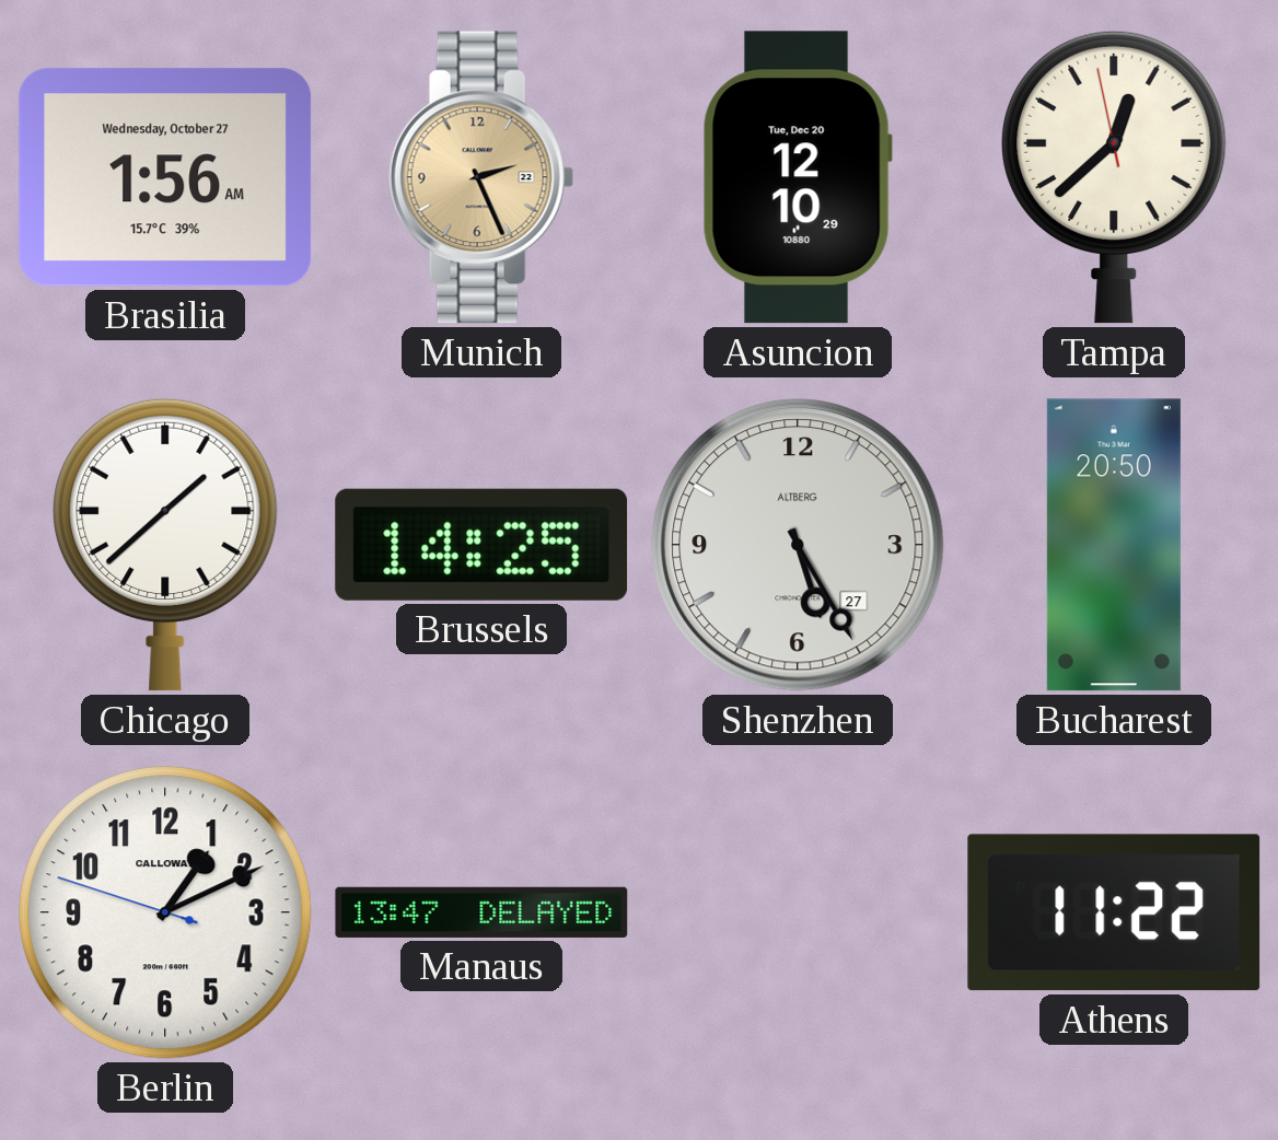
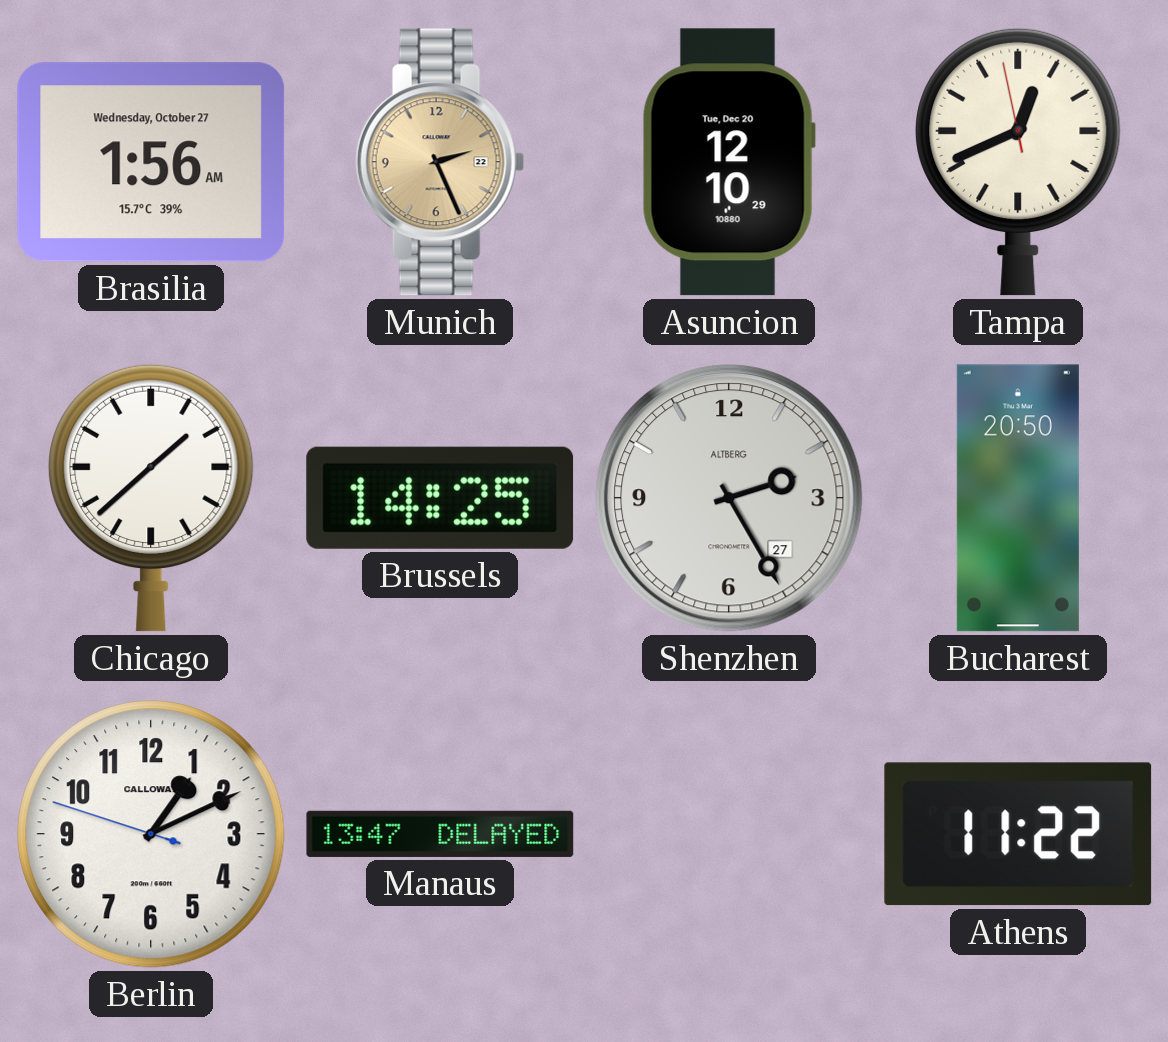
Tampa: 12:37 -> 12:40
Shenzhen: 5:25 -> 2:25
